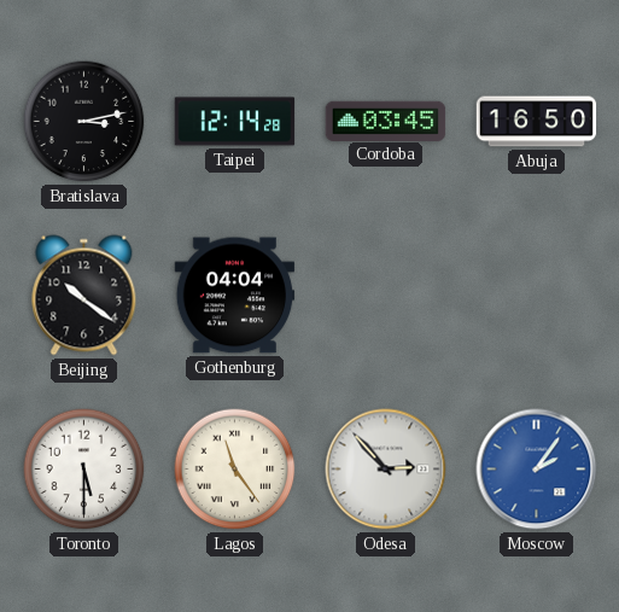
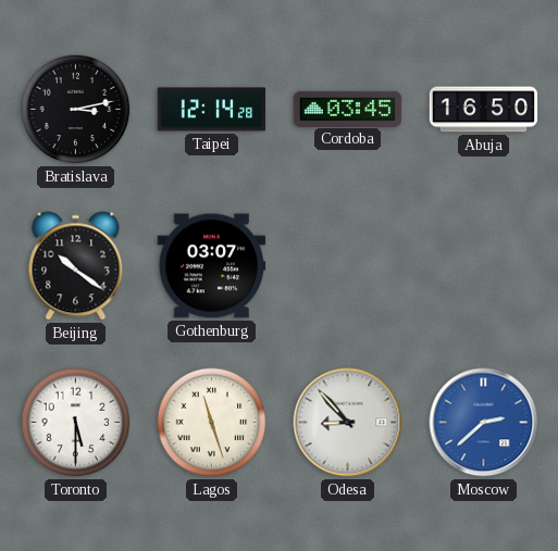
Gothenburg: 04:04 -> 03:07
Lagos: 11:24 -> 11:27
Odesa: 2:53 -> 8:53
Moscow: 2:06 -> 2:38
